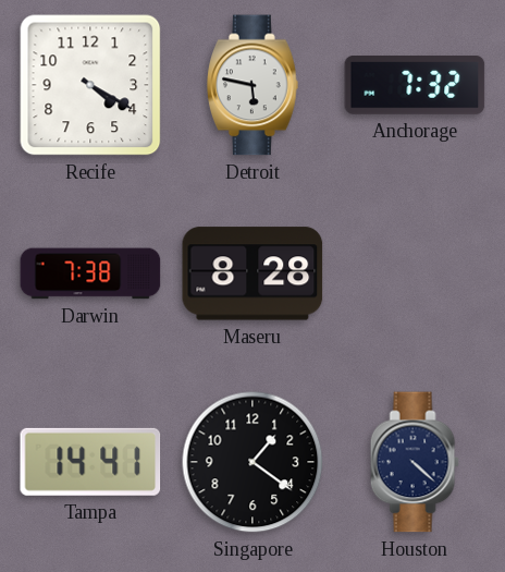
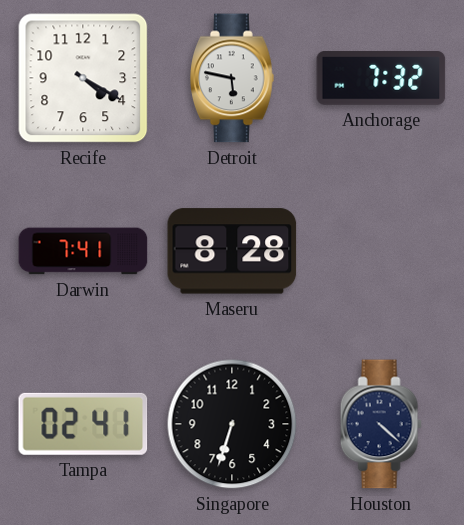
Darwin: 7:38 -> 7:41
Tampa: 14:41 -> 02:41
Singapore: 1:21 -> 6:33
